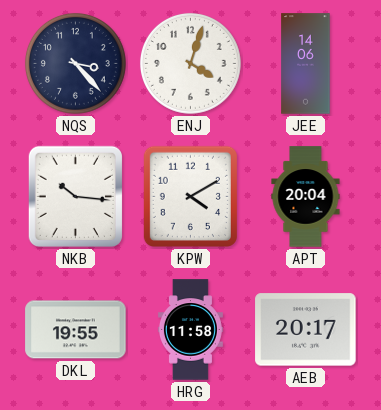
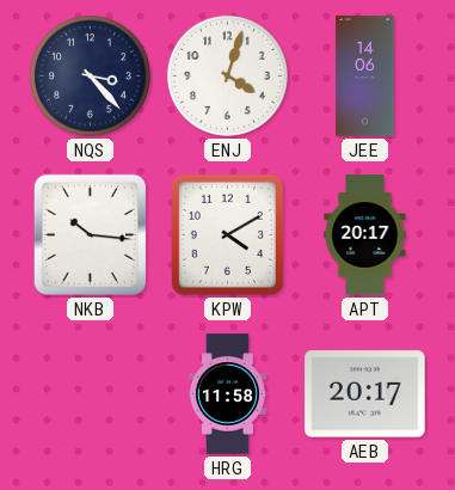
APT: 20:04 -> 20:17
DKL: 19:55 -> none
